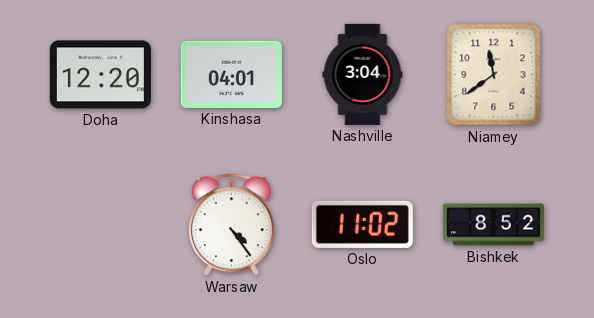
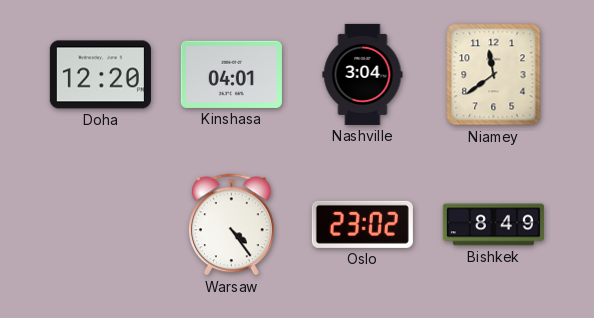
Oslo: 11:02 -> 23:02
Bishkek: 8:52 -> 8:49
